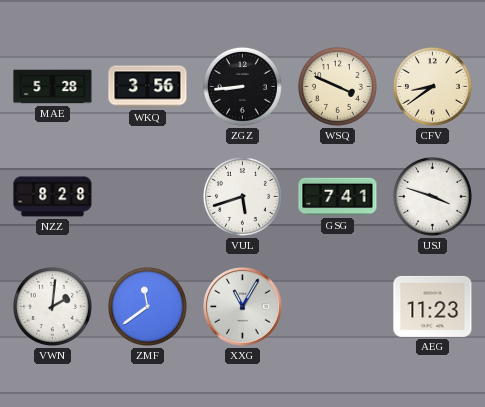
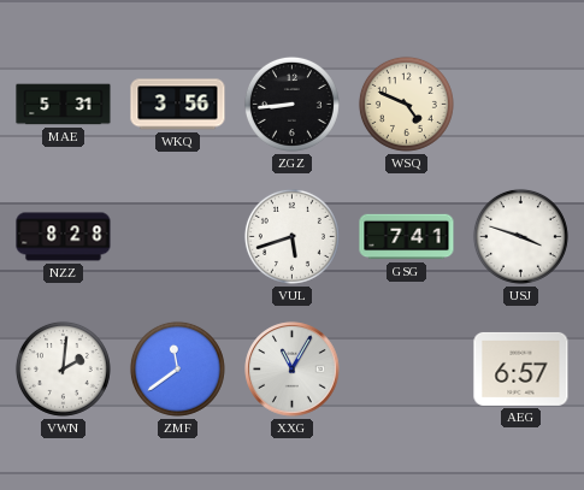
MAE: 5:28 -> 5:31
WSQ: 3:49 -> 4:49
CFV: 8:39 -> none
AEG: 11:23 -> 6:57
